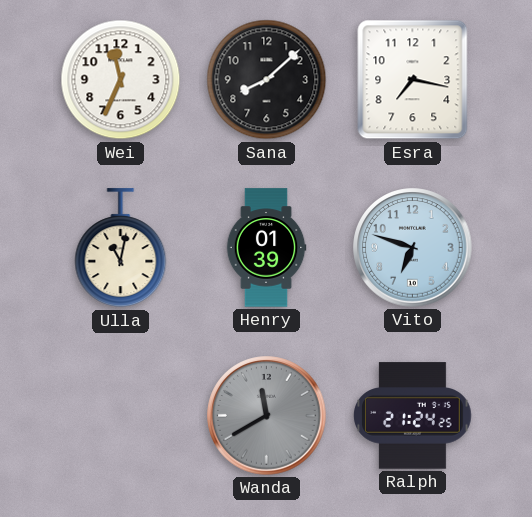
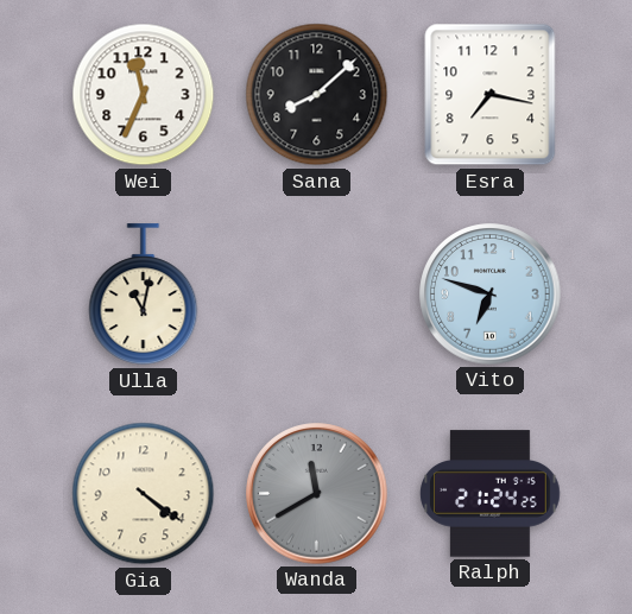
Henry: 01:39 -> none
Gia: none -> 4:21
